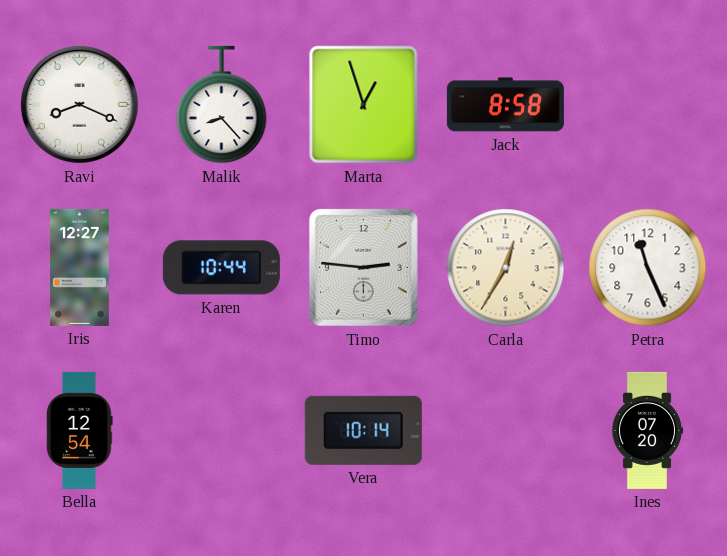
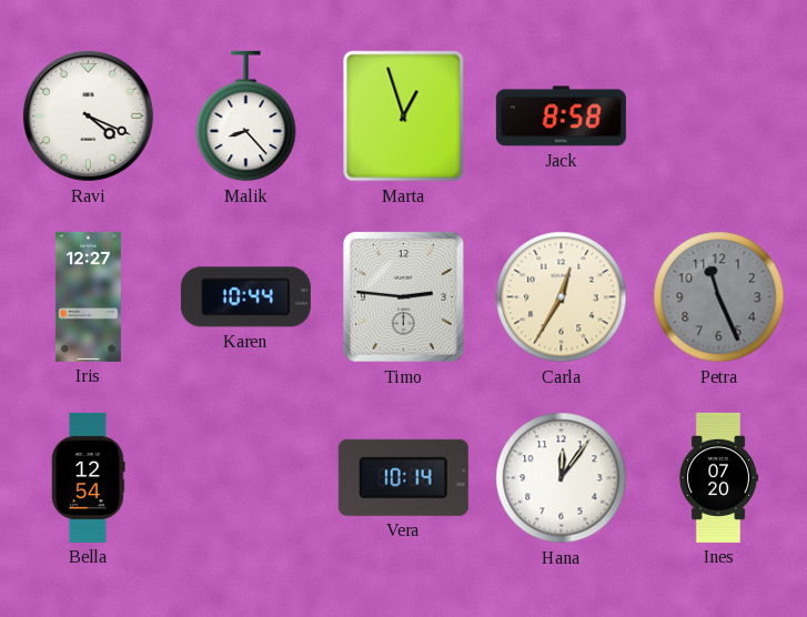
Ravi: 8:19 -> 4:19
Petra dial: white -> grey
Hana: none -> 12:06
